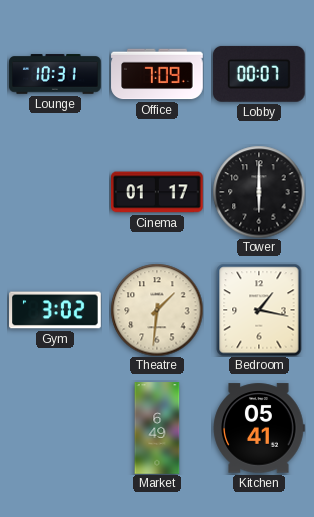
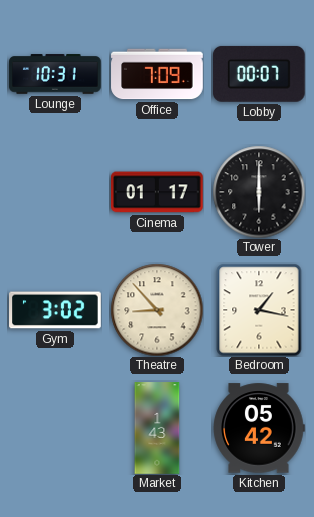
Theatre: 1:31 -> 8:53
Market: 6:49 -> 1:43
Kitchen: 05:41 -> 05:42
